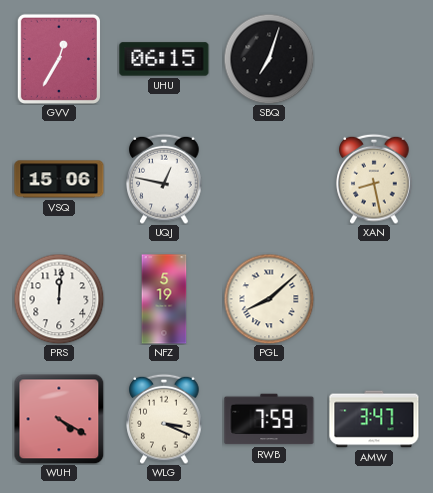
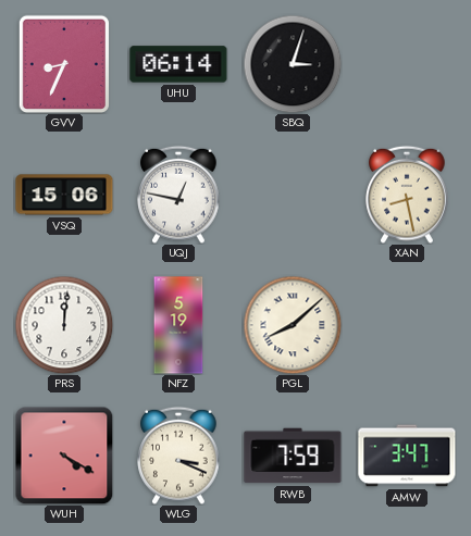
GVV: 12:35 -> 8:34
UHU: 06:15 -> 06:14
SBQ: 7:03 -> 3:03
